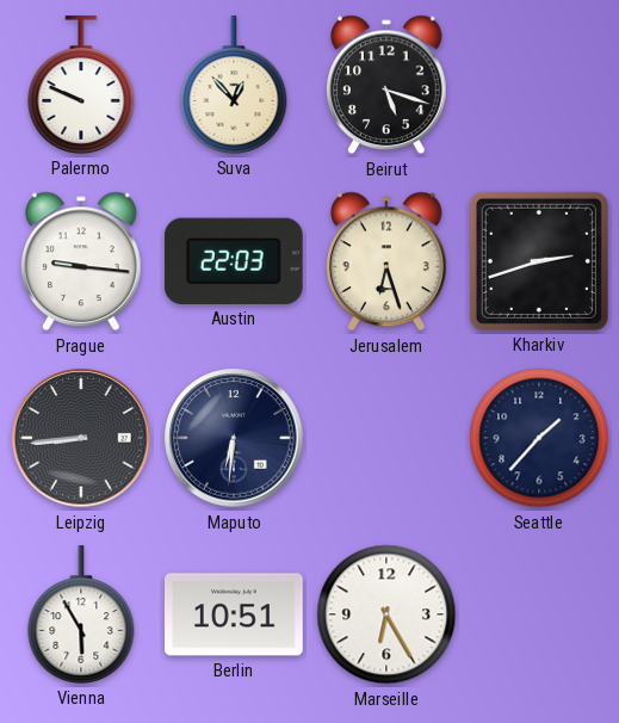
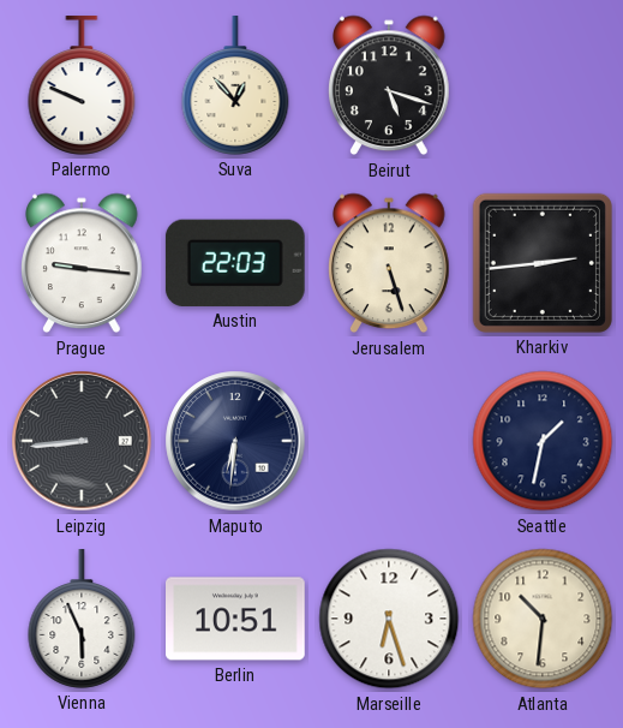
Jerusalem: 6:27 -> 5:27
Kharkiv: 2:42 -> 2:44
Seattle: 1:37 -> 1:32
Vienna: 5:55 -> 5:56
Marseille: 6:25 -> 6:27
Atlanta: none -> 10:31
